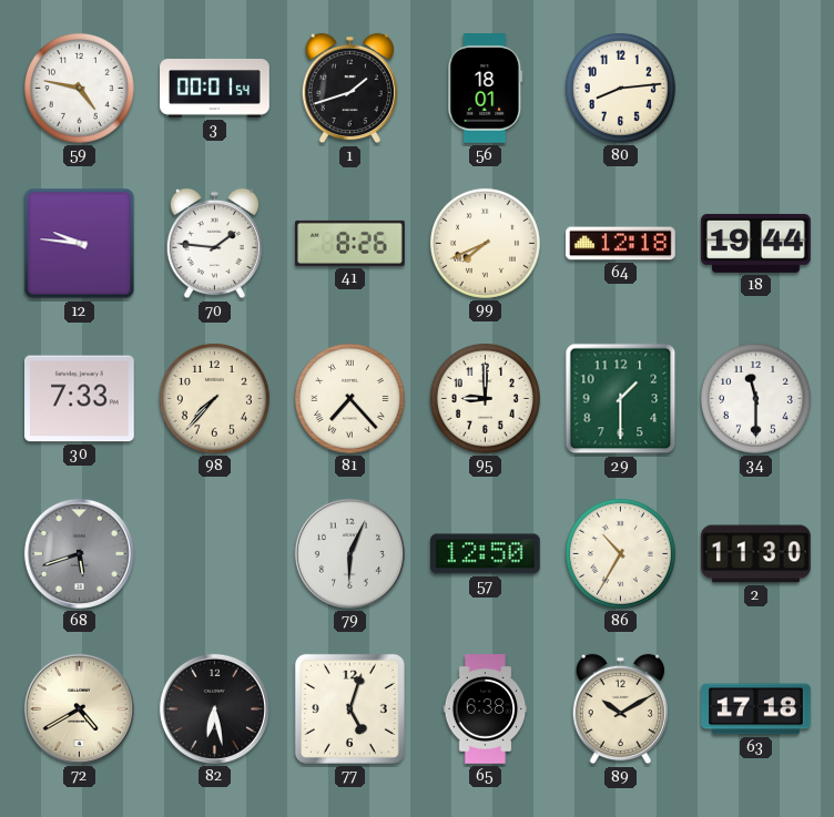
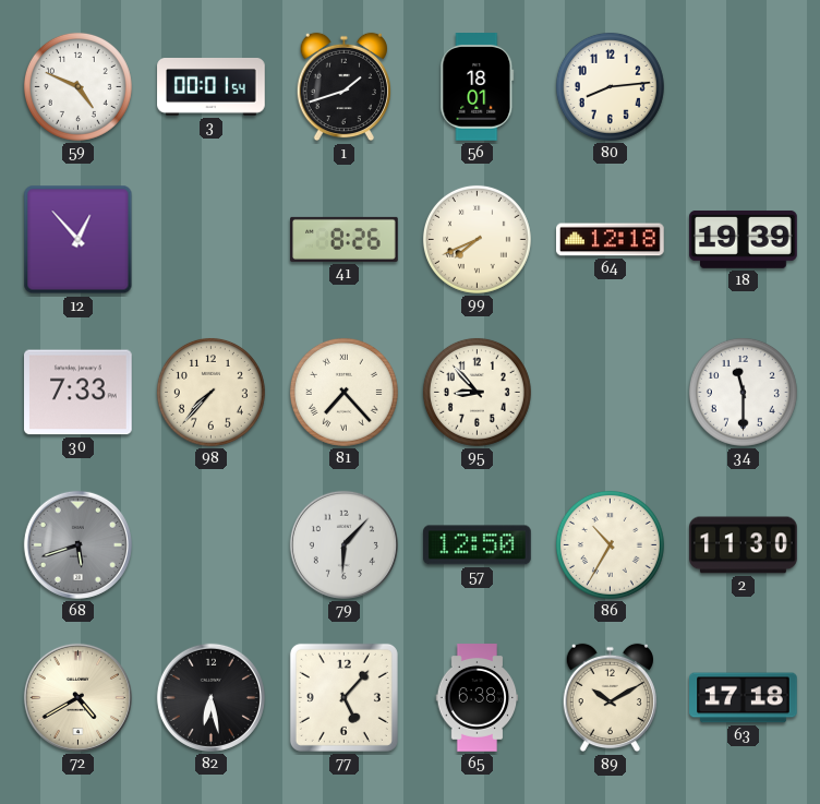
59: 4:47 -> 4:49
12: 9:46 -> 12:53
70: 1:46 -> none
18: 19:44 -> 19:39
95: 9:00 -> 8:53
29: 1:30 -> none
79: 6:04 -> 6:07
77: 5:03 -> 5:07
